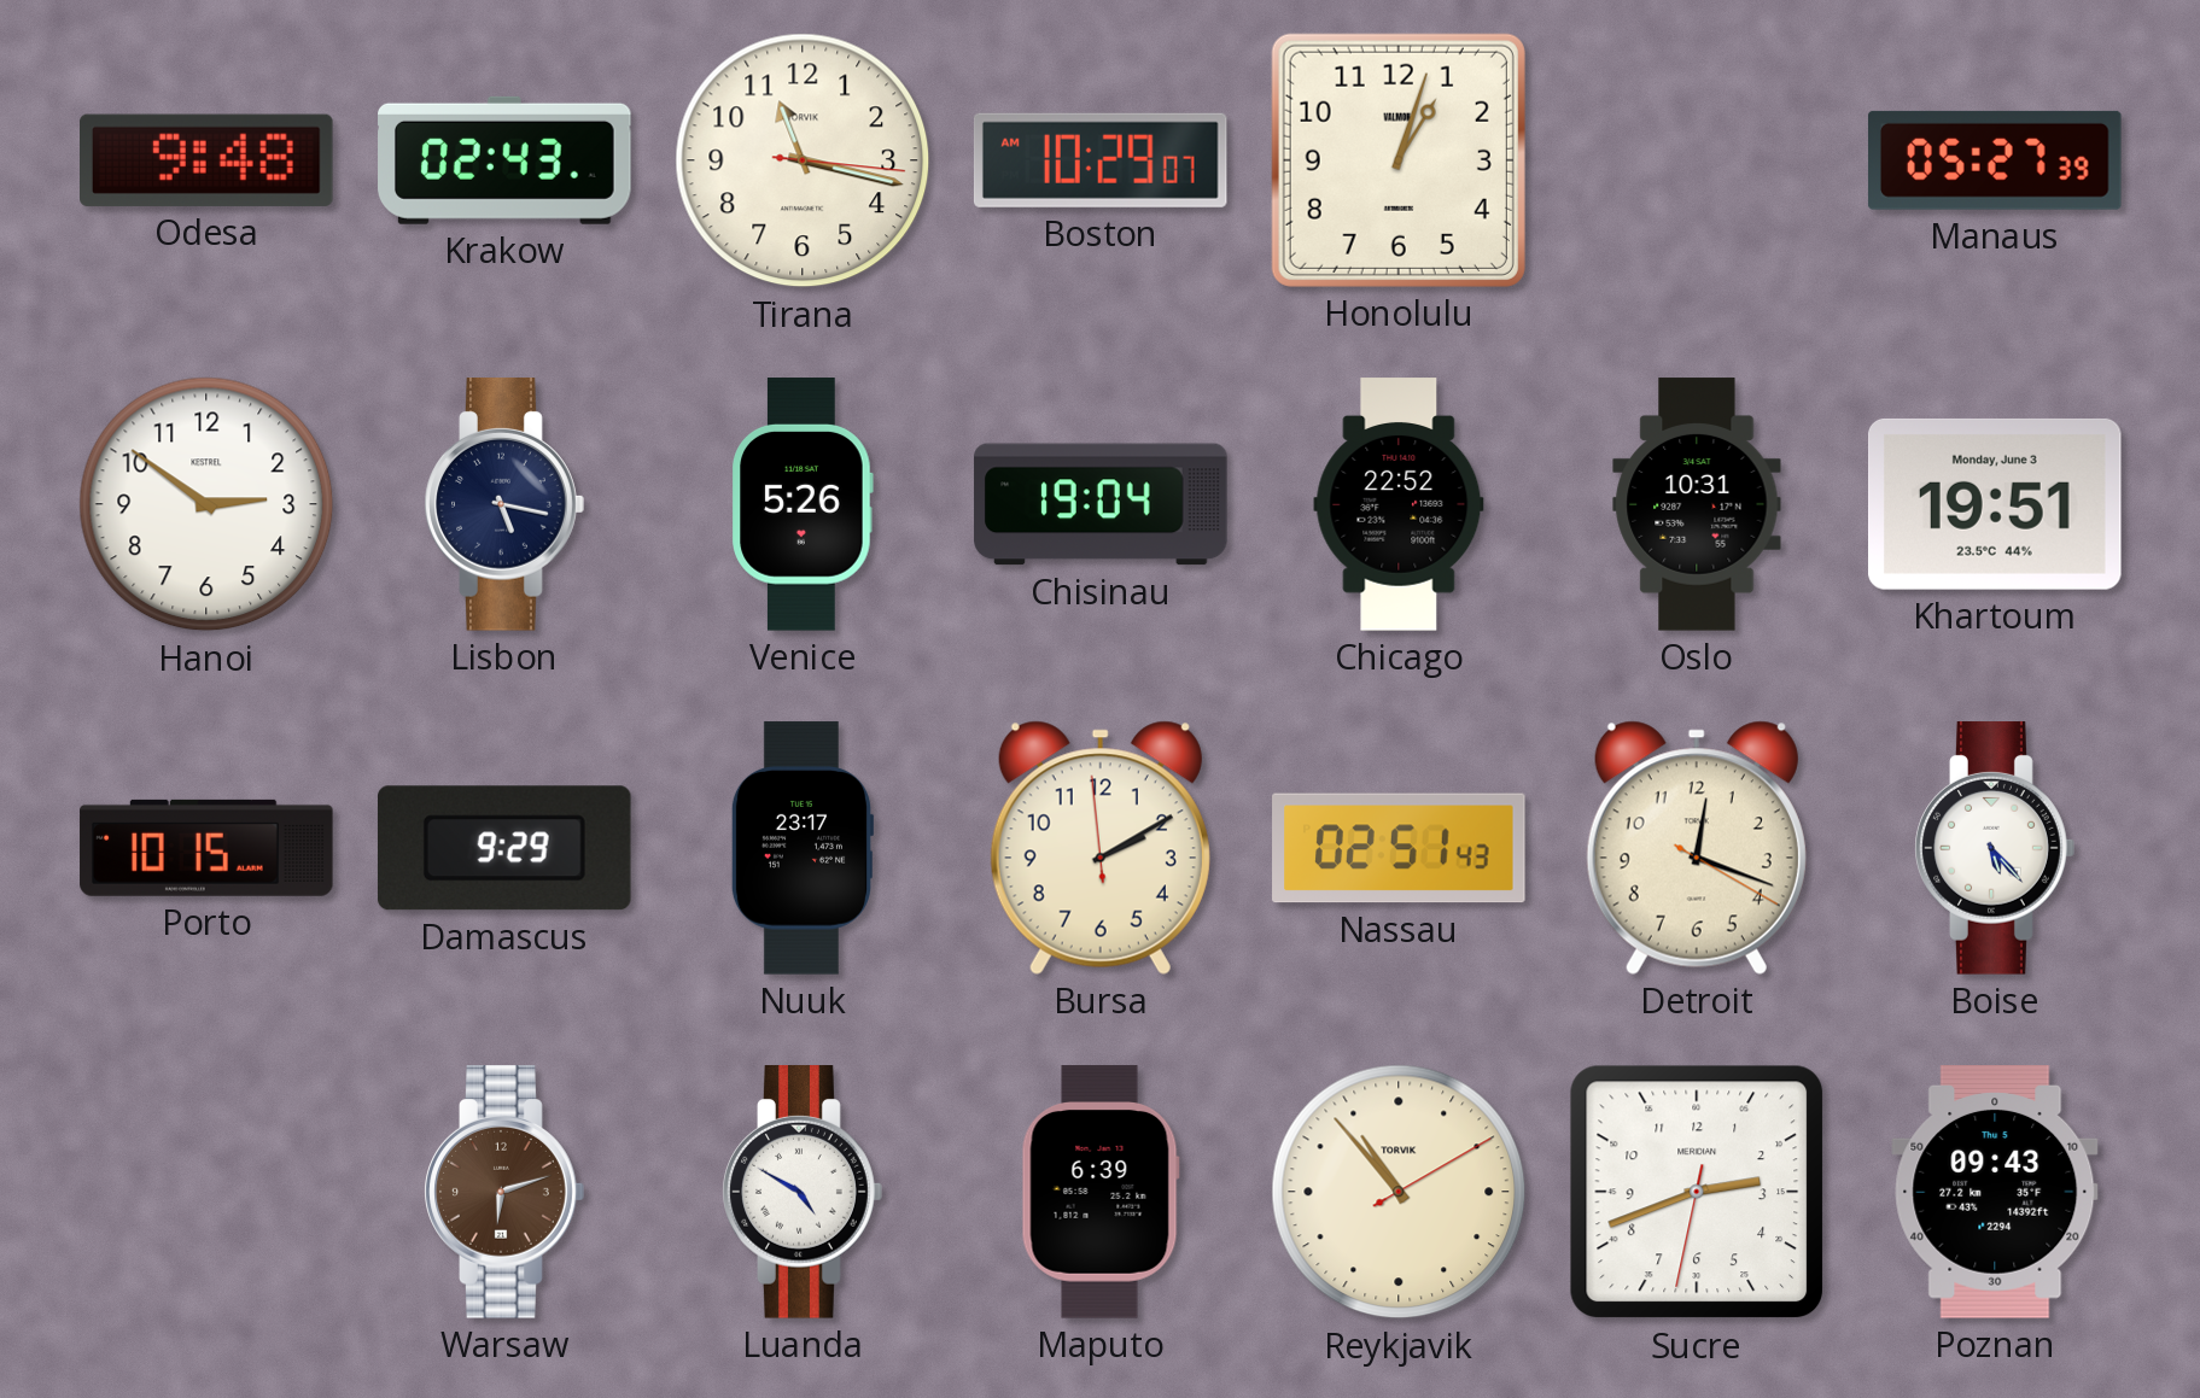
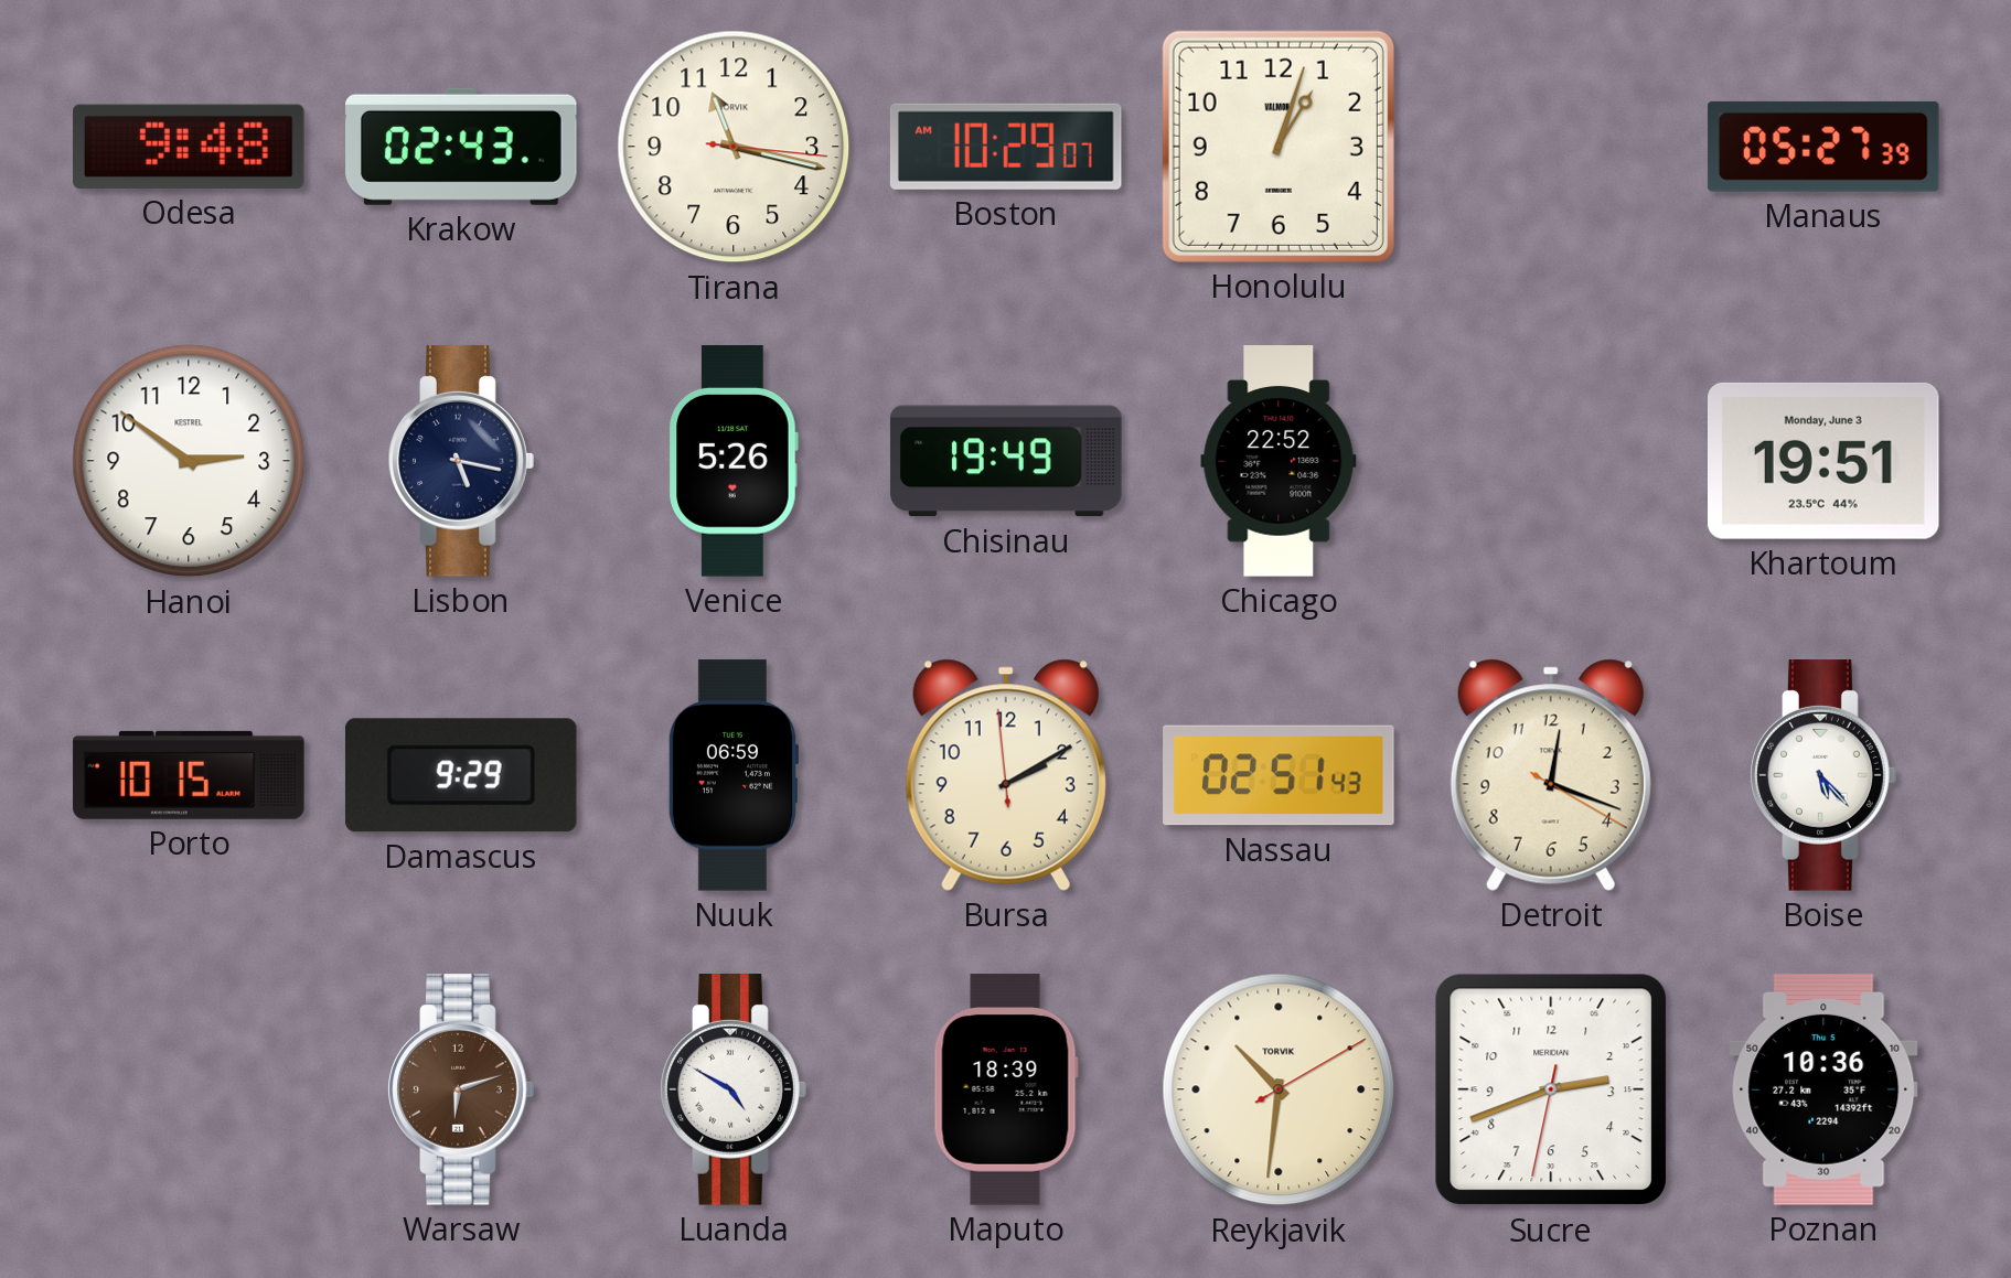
Chisinau: 19:04 -> 19:49
Oslo: 10:31 -> none
Nuuk: 23:17 -> 06:59
Maputo: 6:39 -> 18:39
Reykjavik: 10:53 -> 10:31
Poznan: 09:43 -> 10:36
